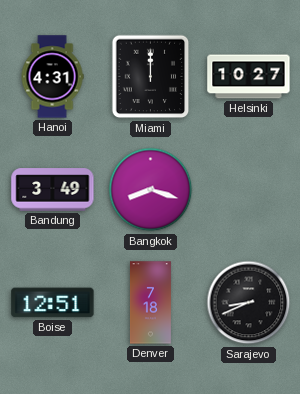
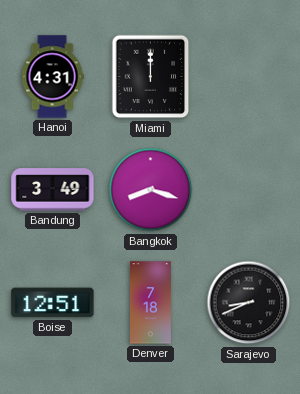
Helsinki: 10:27 -> none
